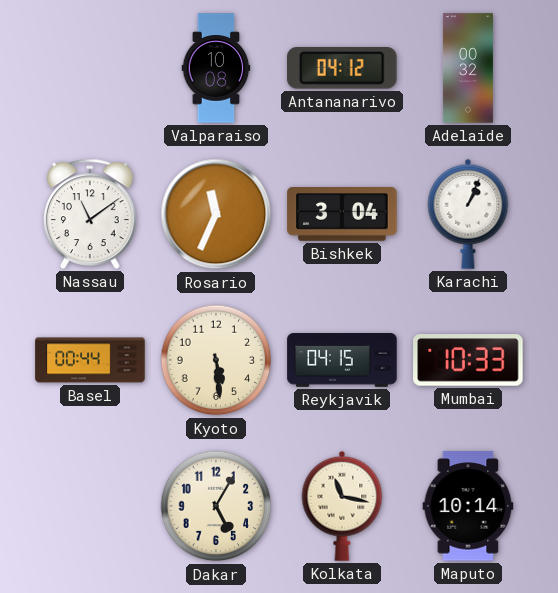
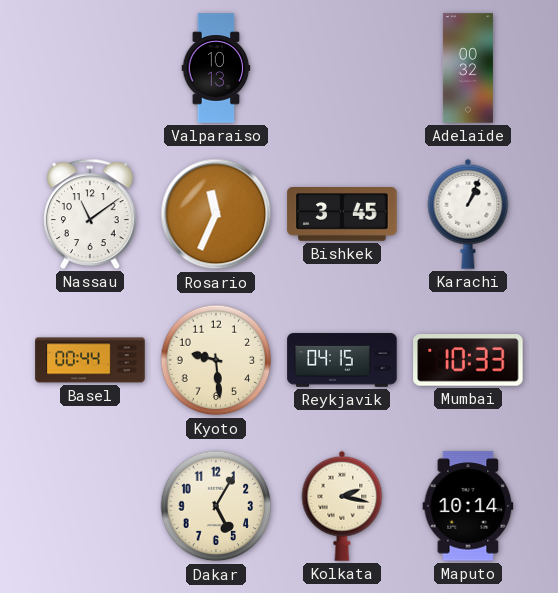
Valparaiso: 10:08 -> 10:13
Antananarivo: 04:12 -> none
Bishkek: 3:04 -> 3:45
Kyoto: 5:29 -> 9:29
Kolkata: 11:17 -> 2:17
